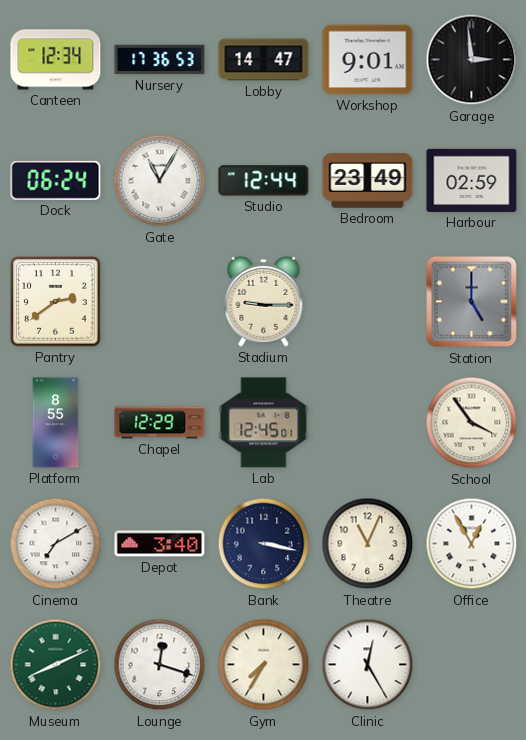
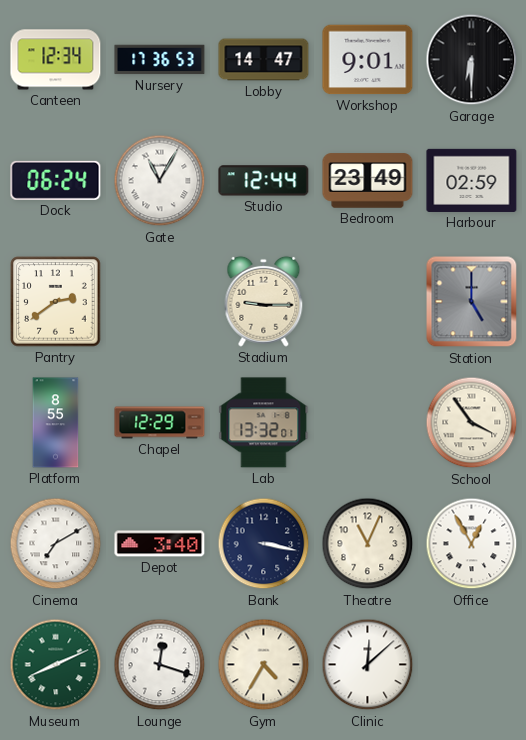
Garage: 2:59 -> 6:30
Lab: 12:45 -> 13:32
Gym: 7:35 -> 4:35
Clinic: 12:25 -> 12:08
